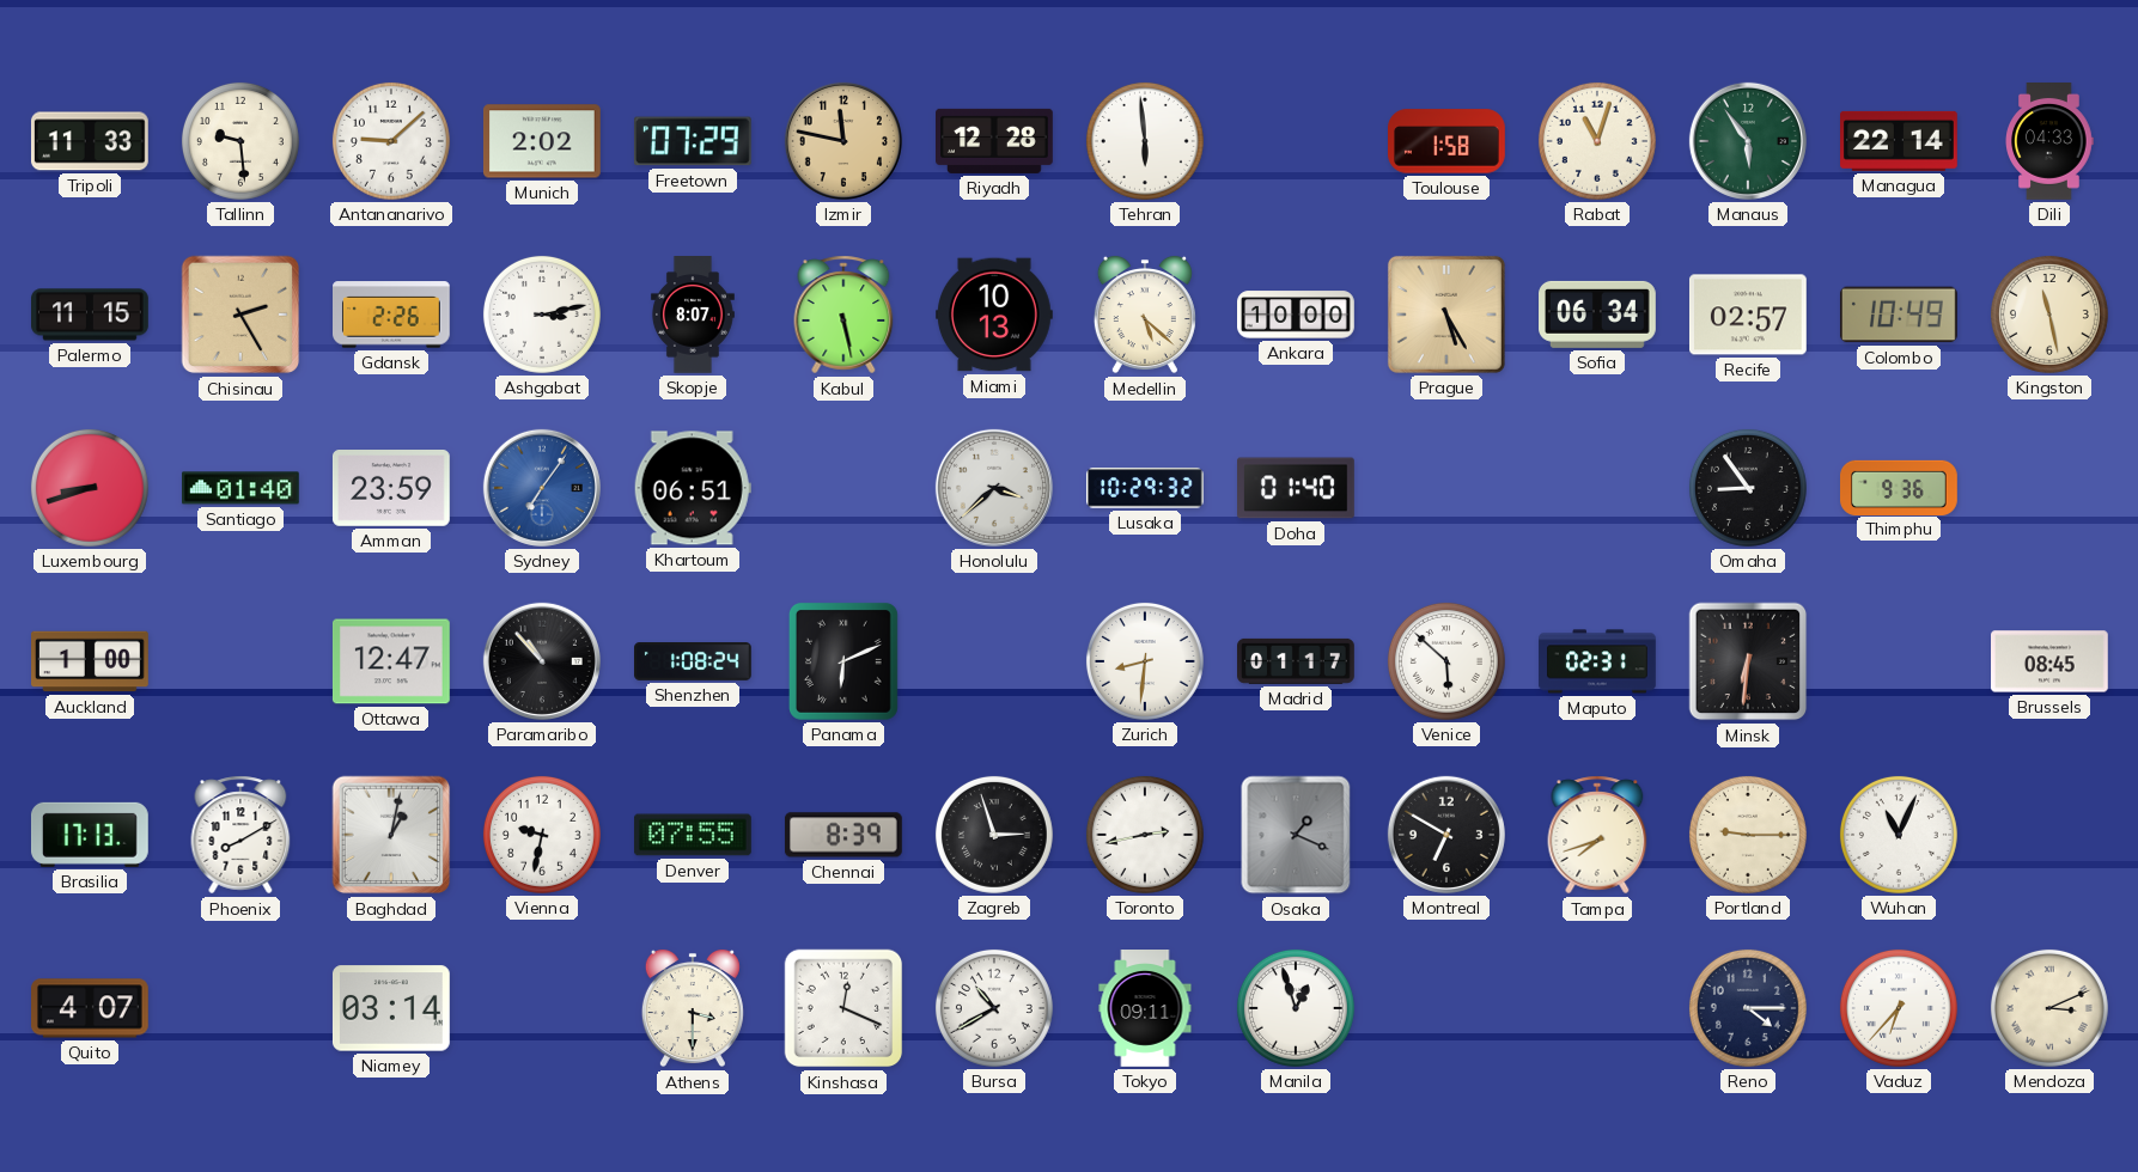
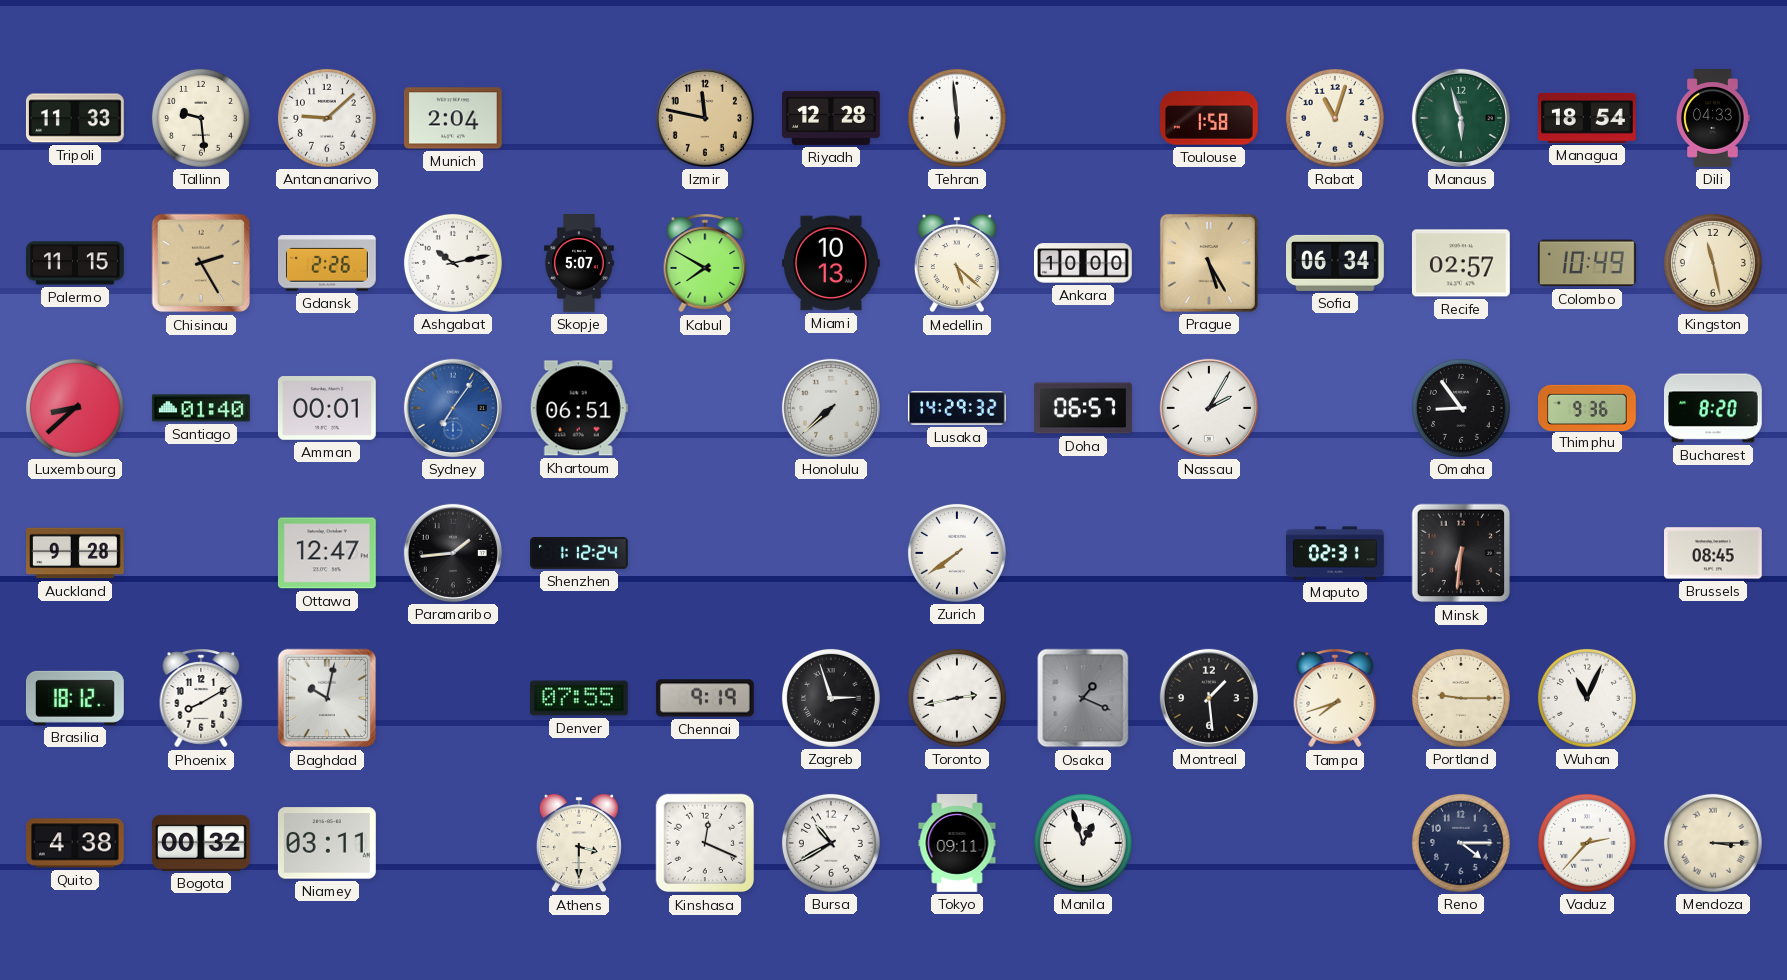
Munich: 2:02 -> 2:04
Freetown: 07:29 -> none
Manaus: 5:54 -> 5:57
Managua: 22:14 -> 18:54
Ashgabat: 3:13 -> 10:13
Skopje: 8:07 -> 5:07
Kabul: 5:28 -> 7:50
Luxembourg: 8:42 -> 8:38
Amman: 23:59 -> 00:01
Honolulu: 3:38 -> 7:38
Lusaka: 10:29 -> 14:29
Doha: 01:40 -> 06:57
Nassau: none -> 2:05
Bucharest: none -> 8:20
Auckland: 1:00 -> 9:28
Paramaribo: 10:53 -> 1:44
Shenzhen: 1:08 -> 1:12
Panama: 6:11 -> none
Zurich: 8:31 -> 7:39
Madrid: 01:17 -> none
Venice: 5:52 -> none
Brasilia: 17:13 -> 18:12
Baghdad: 1:02 -> 10:02
Vienna: 9:32 -> none
Chennai: 8:39 -> 9:19
Montreal: 6:50 -> 1:29
Quito: 4:07 -> 4:38
Bogota: none -> 00:32
Niamey: 03:14 -> 03:11
Vaduz: 6:37 -> 2:37
Mendoza: 3:11 -> 3:15
